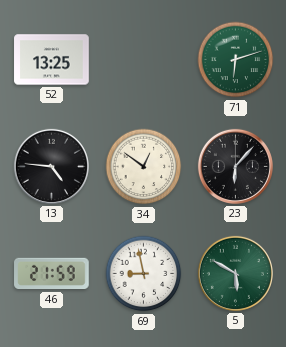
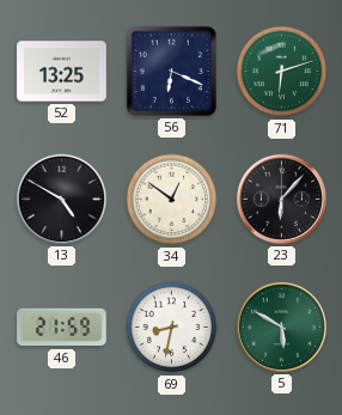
56: none -> 6:19
13: 4:46 -> 4:50
69: 8:58 -> 8:32
